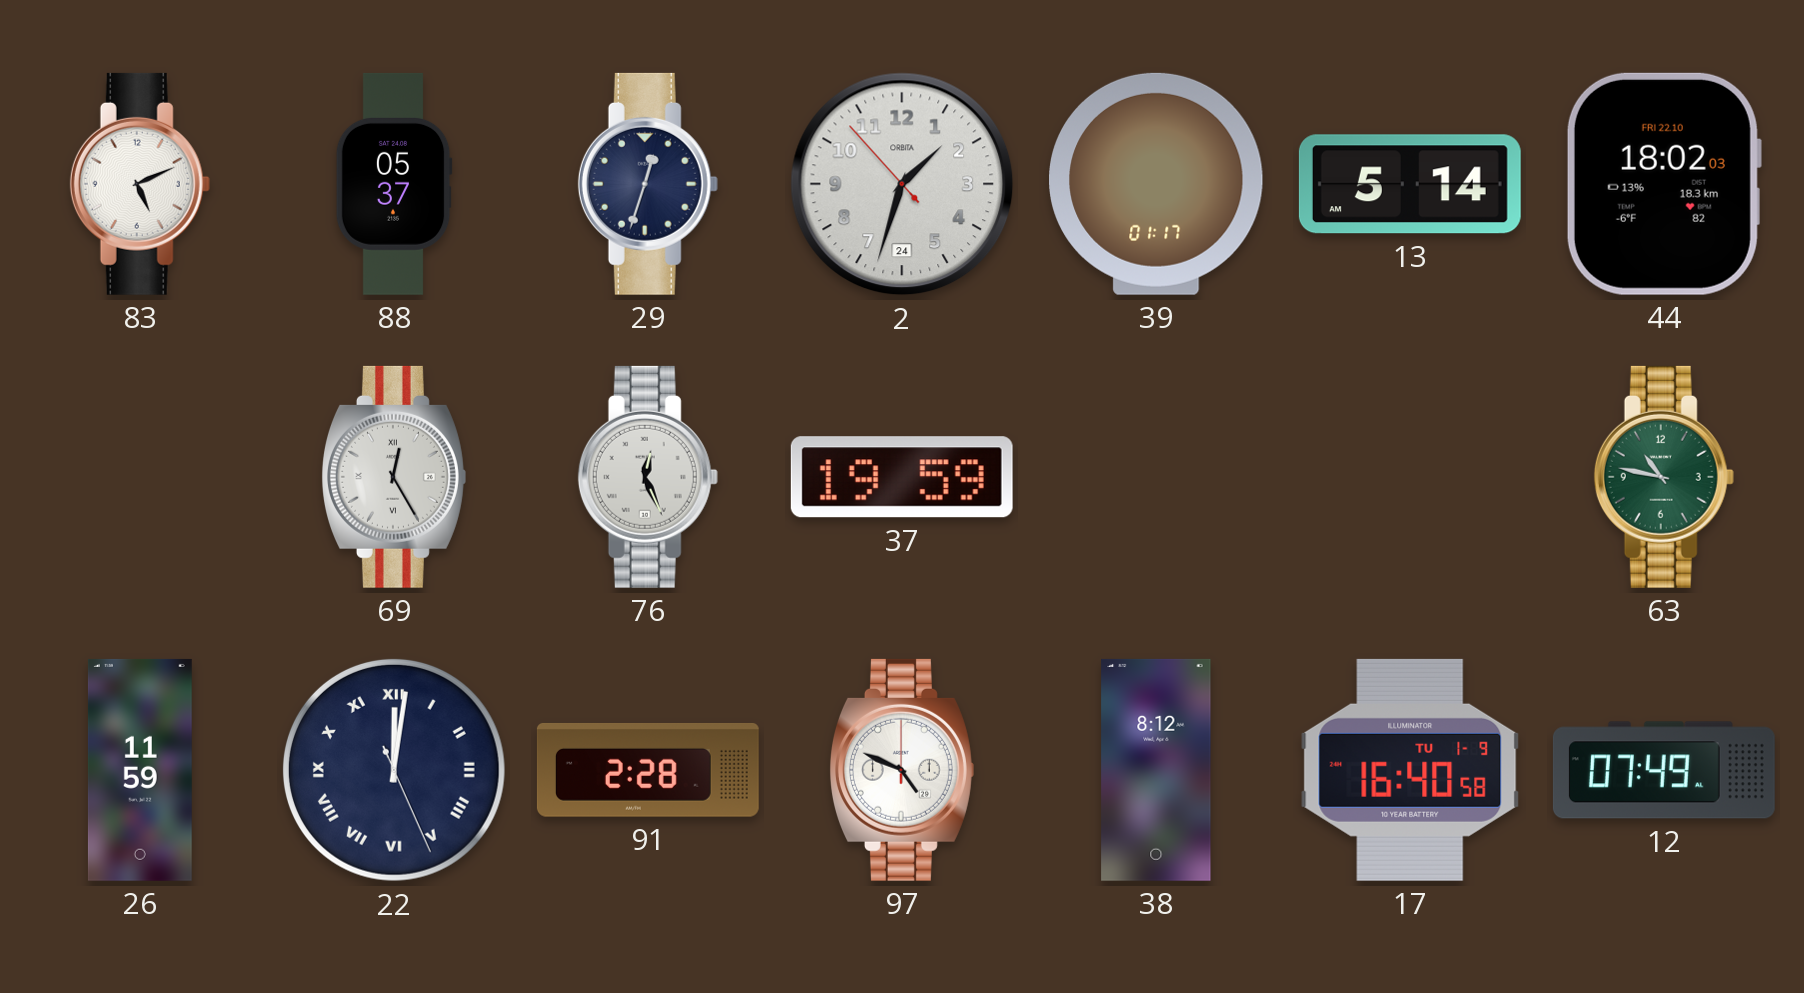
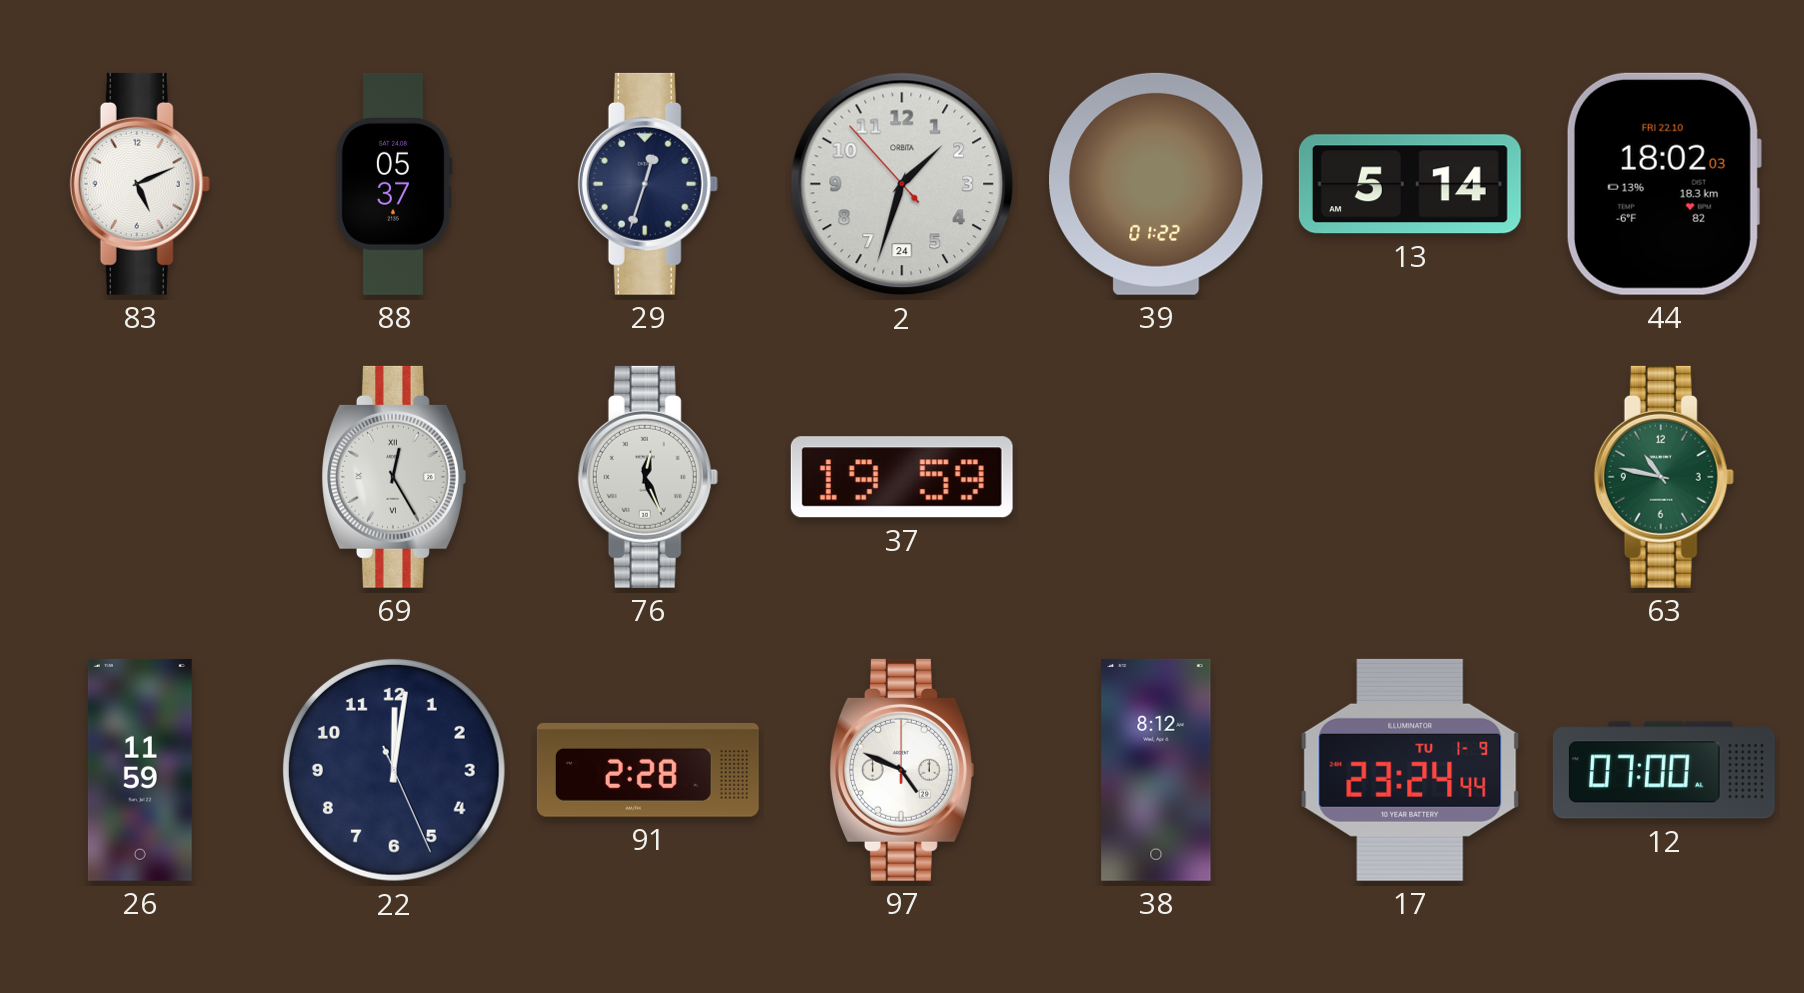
39: 01:17 -> 01:22
22 numerals: Roman -> Arabic
17: 16:40 -> 23:24
12: 07:49 -> 07:00
